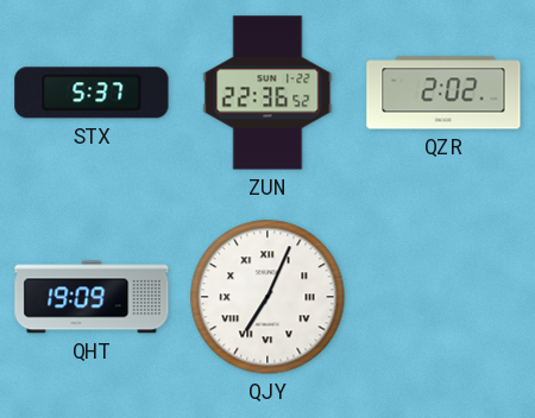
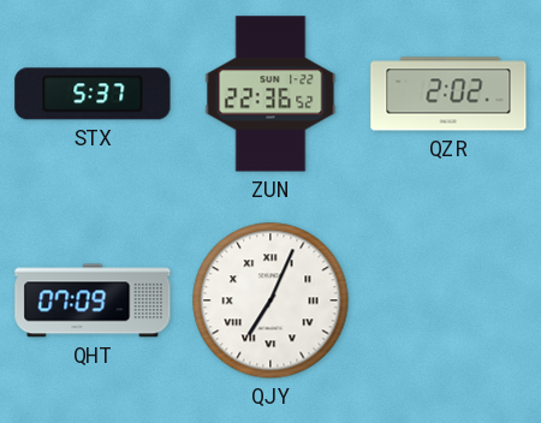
QHT: 19:09 -> 07:09
